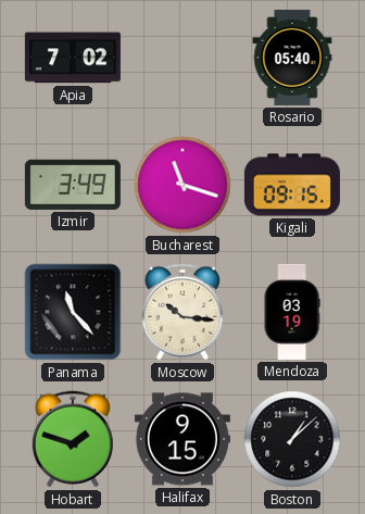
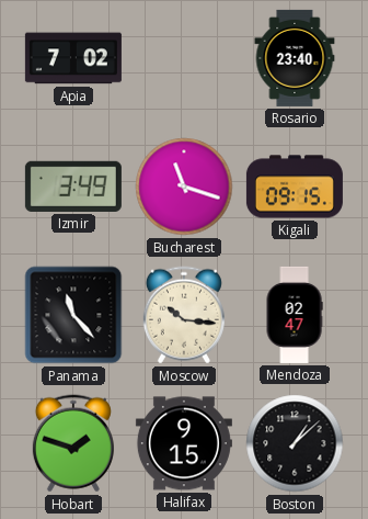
Rosario: 05:40 -> 23:40
Mendoza: 03:19 -> 02:47
